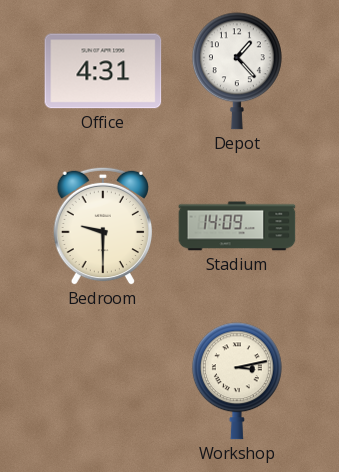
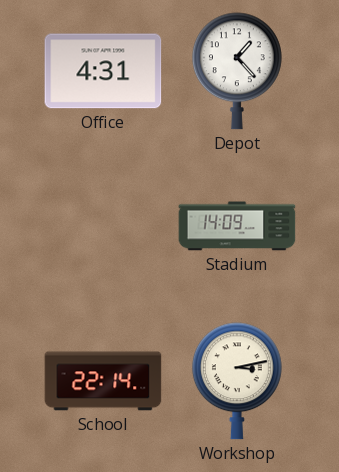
Bedroom: 9:30 -> none
School: none -> 22:14
